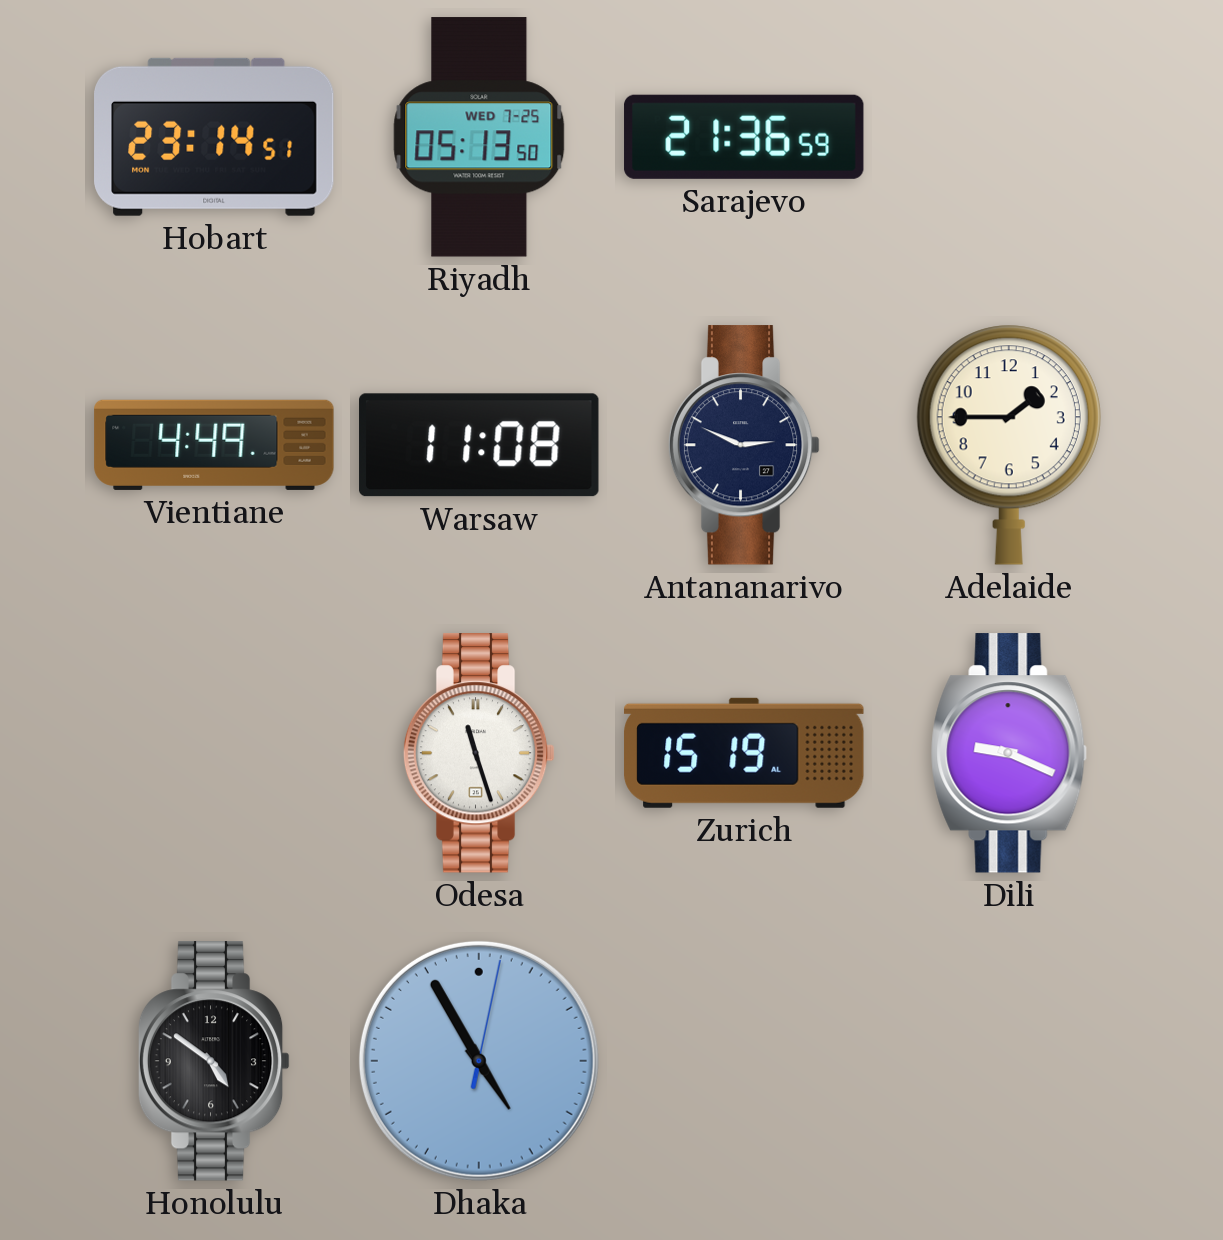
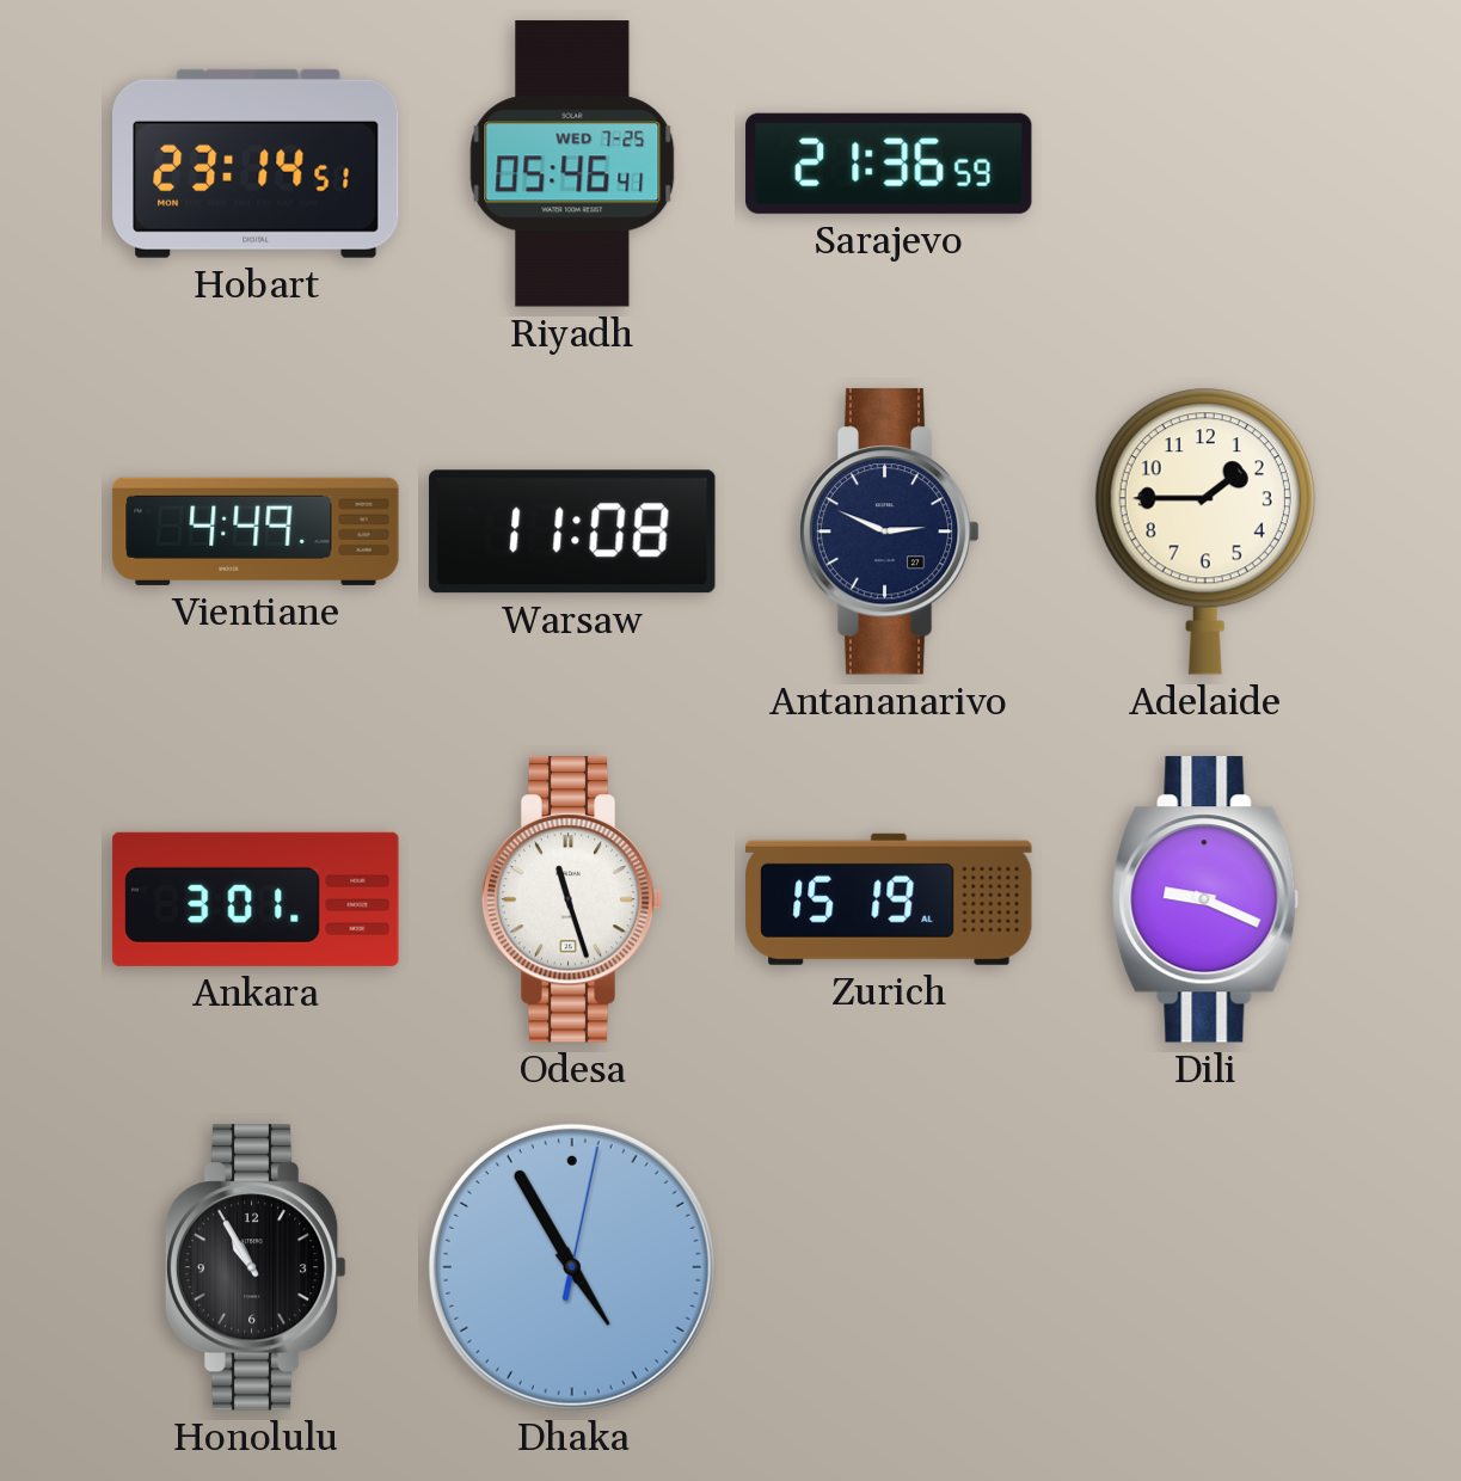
Riyadh: 05:13 -> 05:46
Ankara: none -> 3:01
Honolulu: 4:51 -> 10:55
